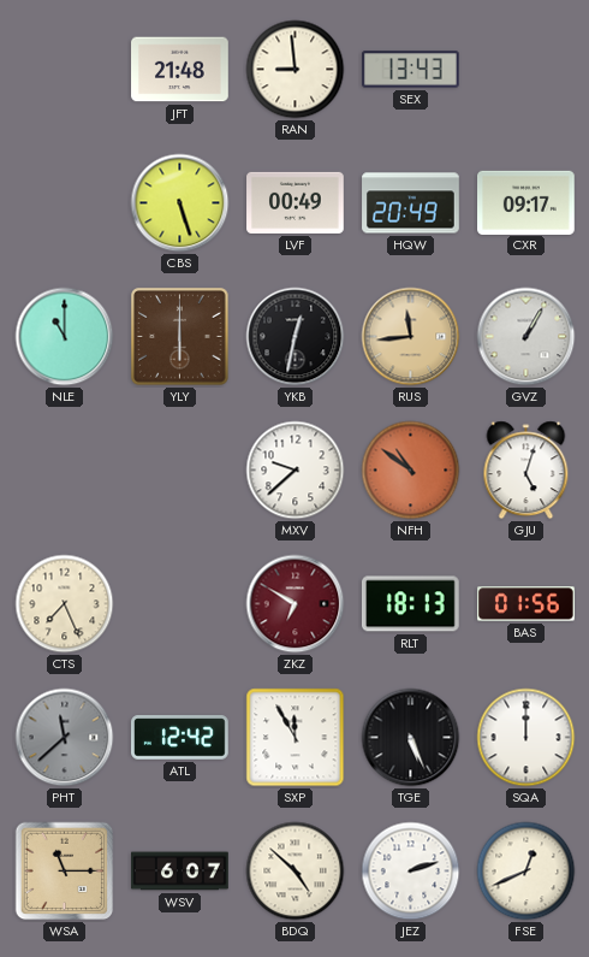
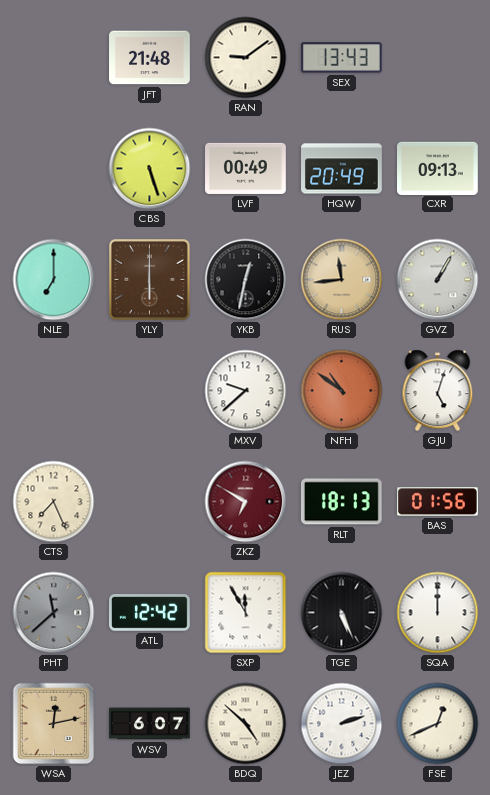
RAN: 8:59 -> 9:09
CXR: 09:17 -> 09:13
NLE: 11:00 -> 7:00
WSA: 11:15 -> 12:13
